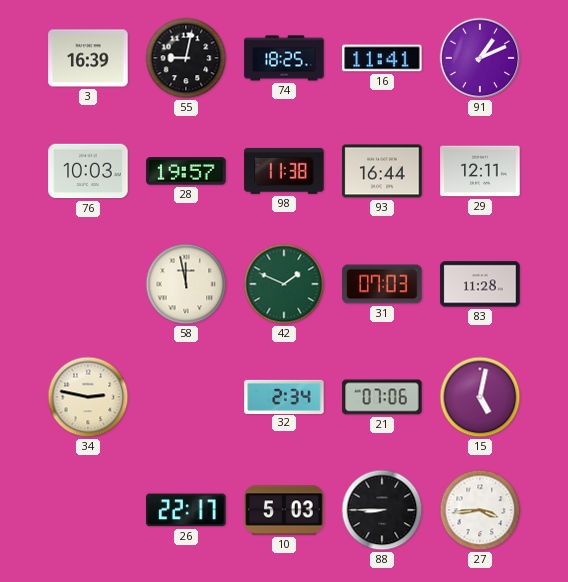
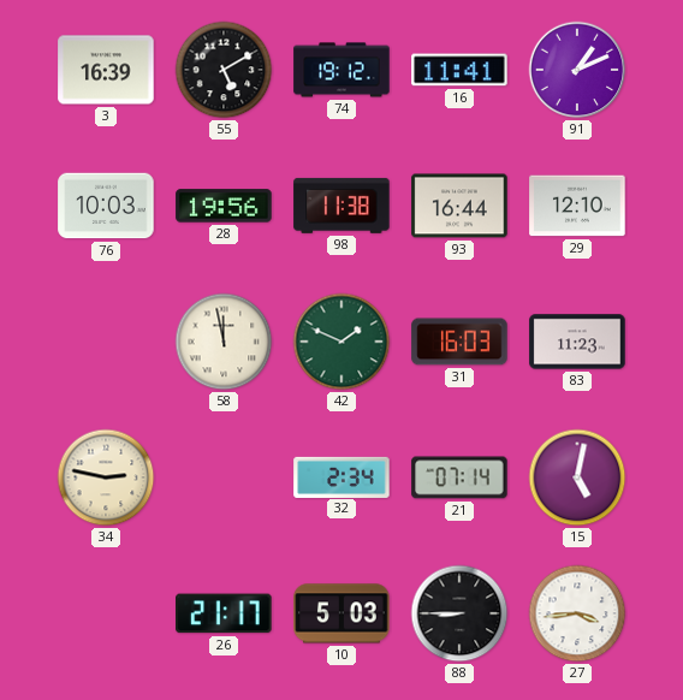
55: 9:02 -> 5:10
74: 18:25 -> 19:12
28: 19:57 -> 19:56
29: 12:11 -> 12:10
31: 07:03 -> 16:03
83: 11:28 -> 11:23
21: 07:06 -> 07:14
26: 22:17 -> 21:17
